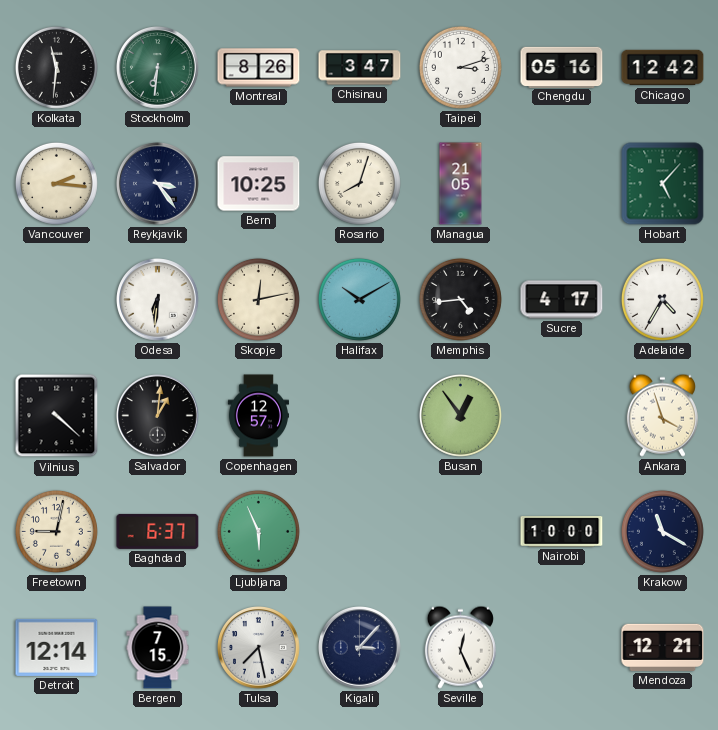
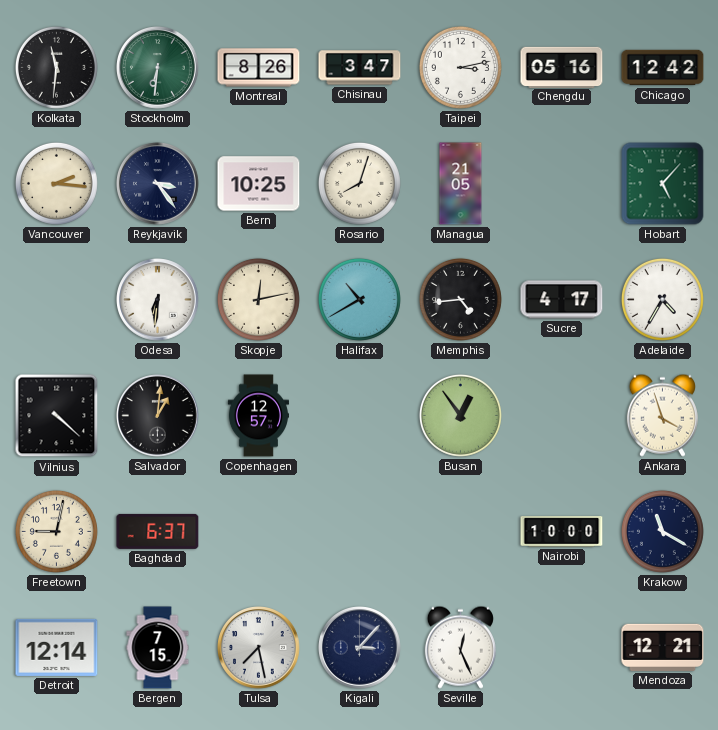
Taipei: 3:12 -> 3:13
Halifax: 10:10 -> 10:40
Ljubljana: 5:56 -> none
